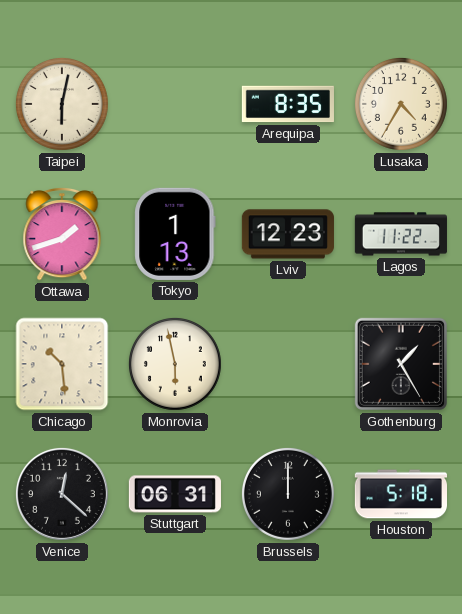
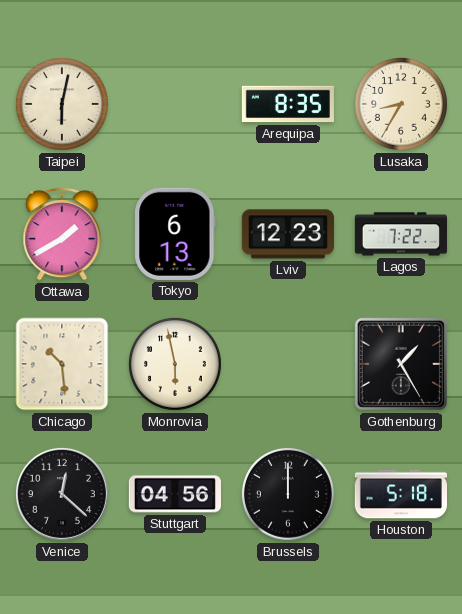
Lusaka: 4:35 -> 8:35
Ottawa: 1:42 -> 1:40
Tokyo: 1:13 -> 6:13
Lagos: 11:22 -> 7:22
Stuttgart: 06:31 -> 04:56
